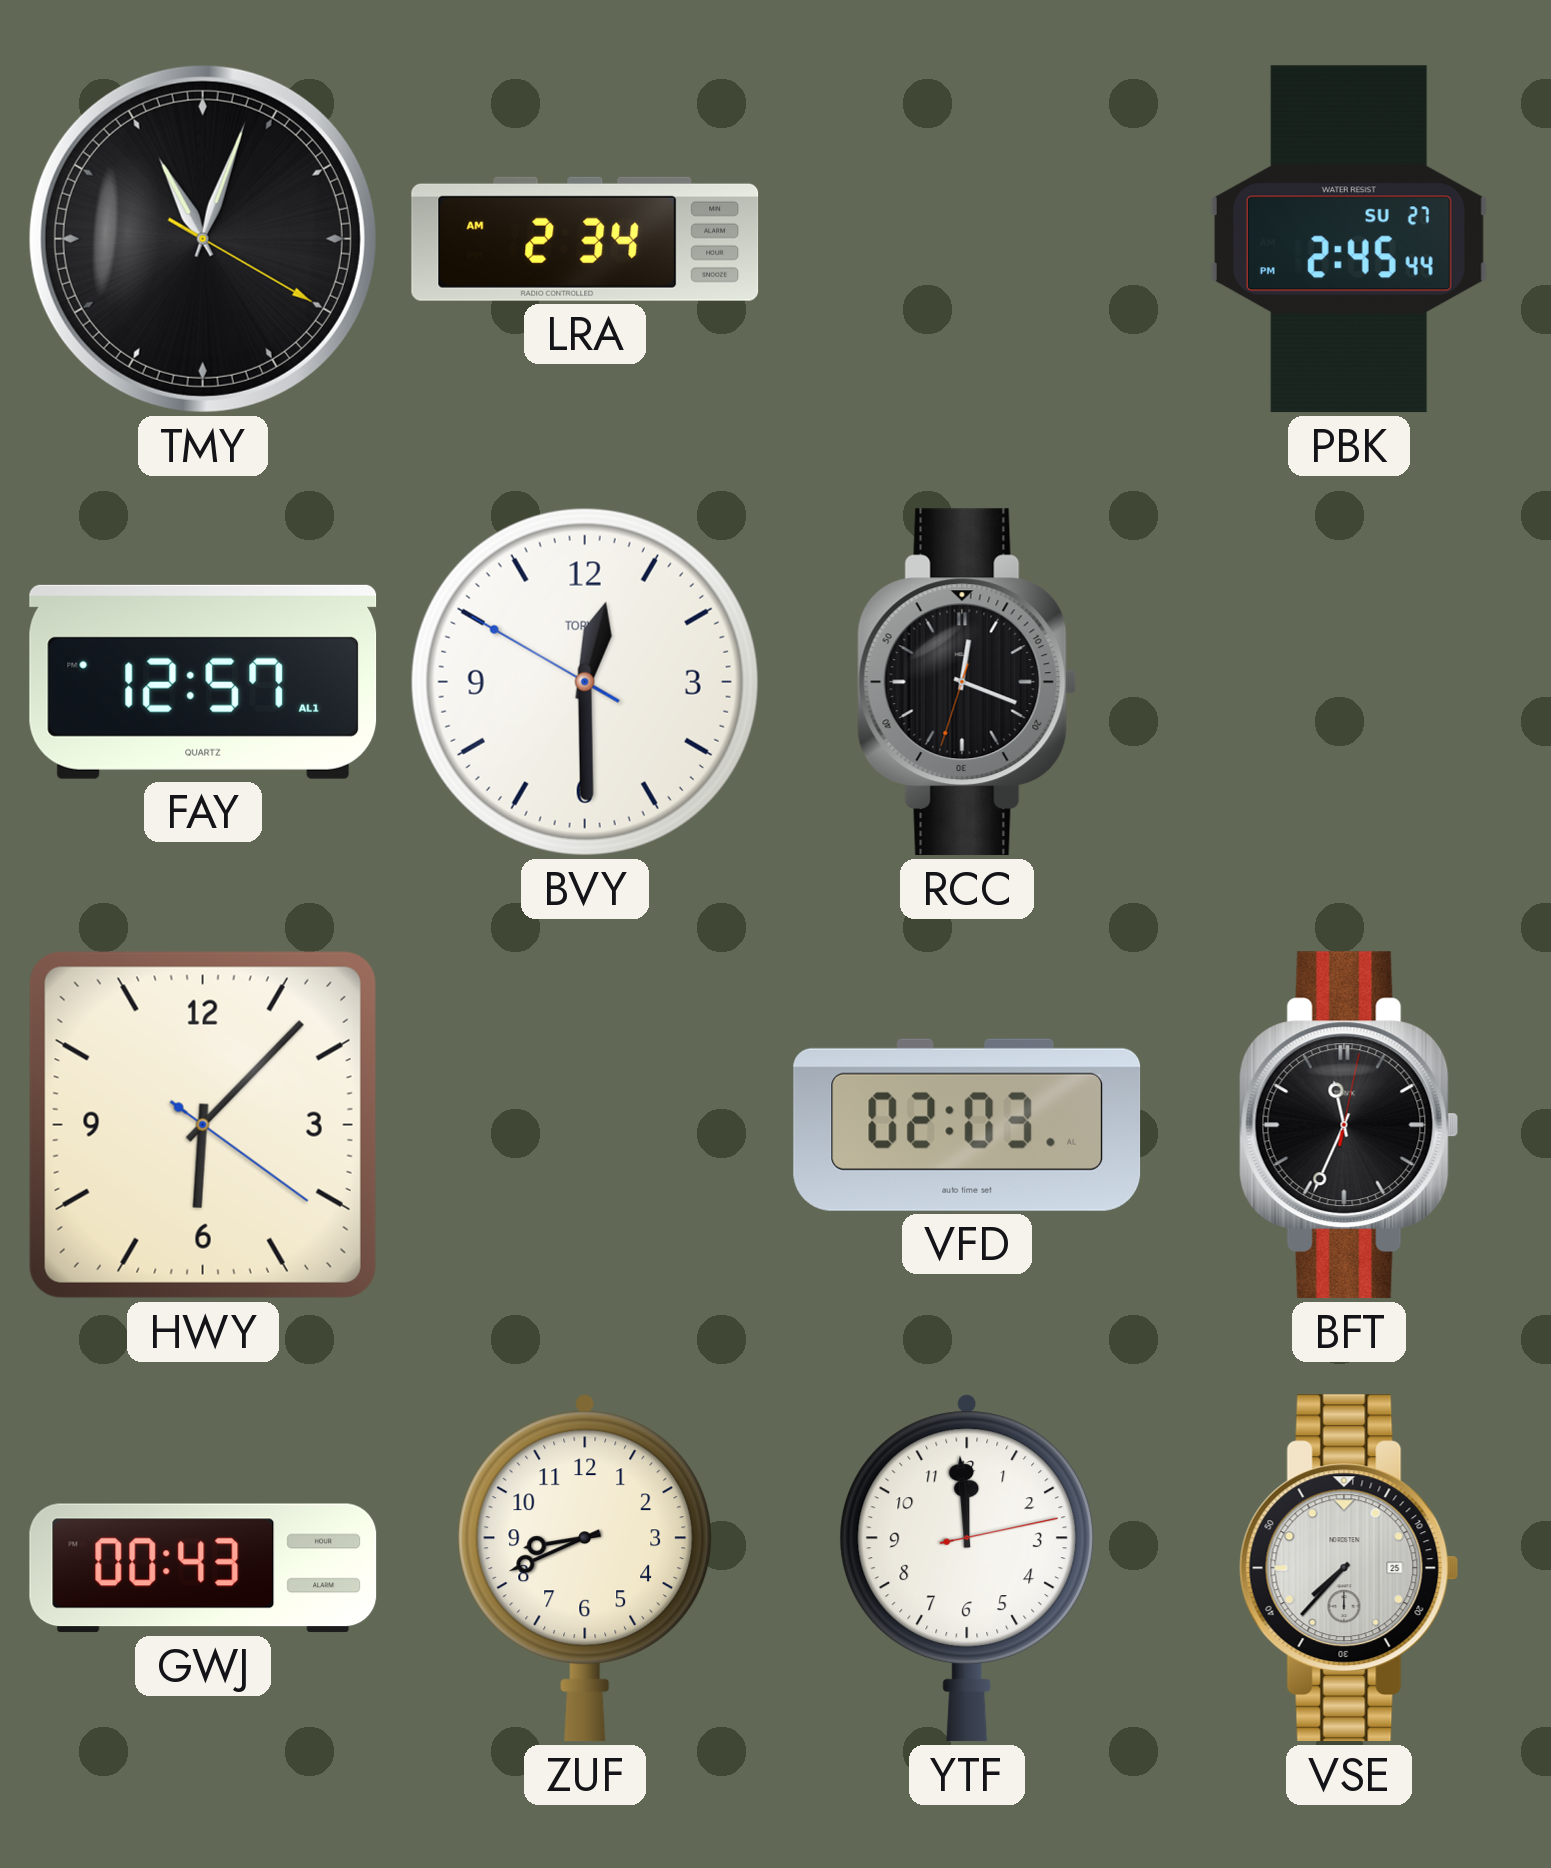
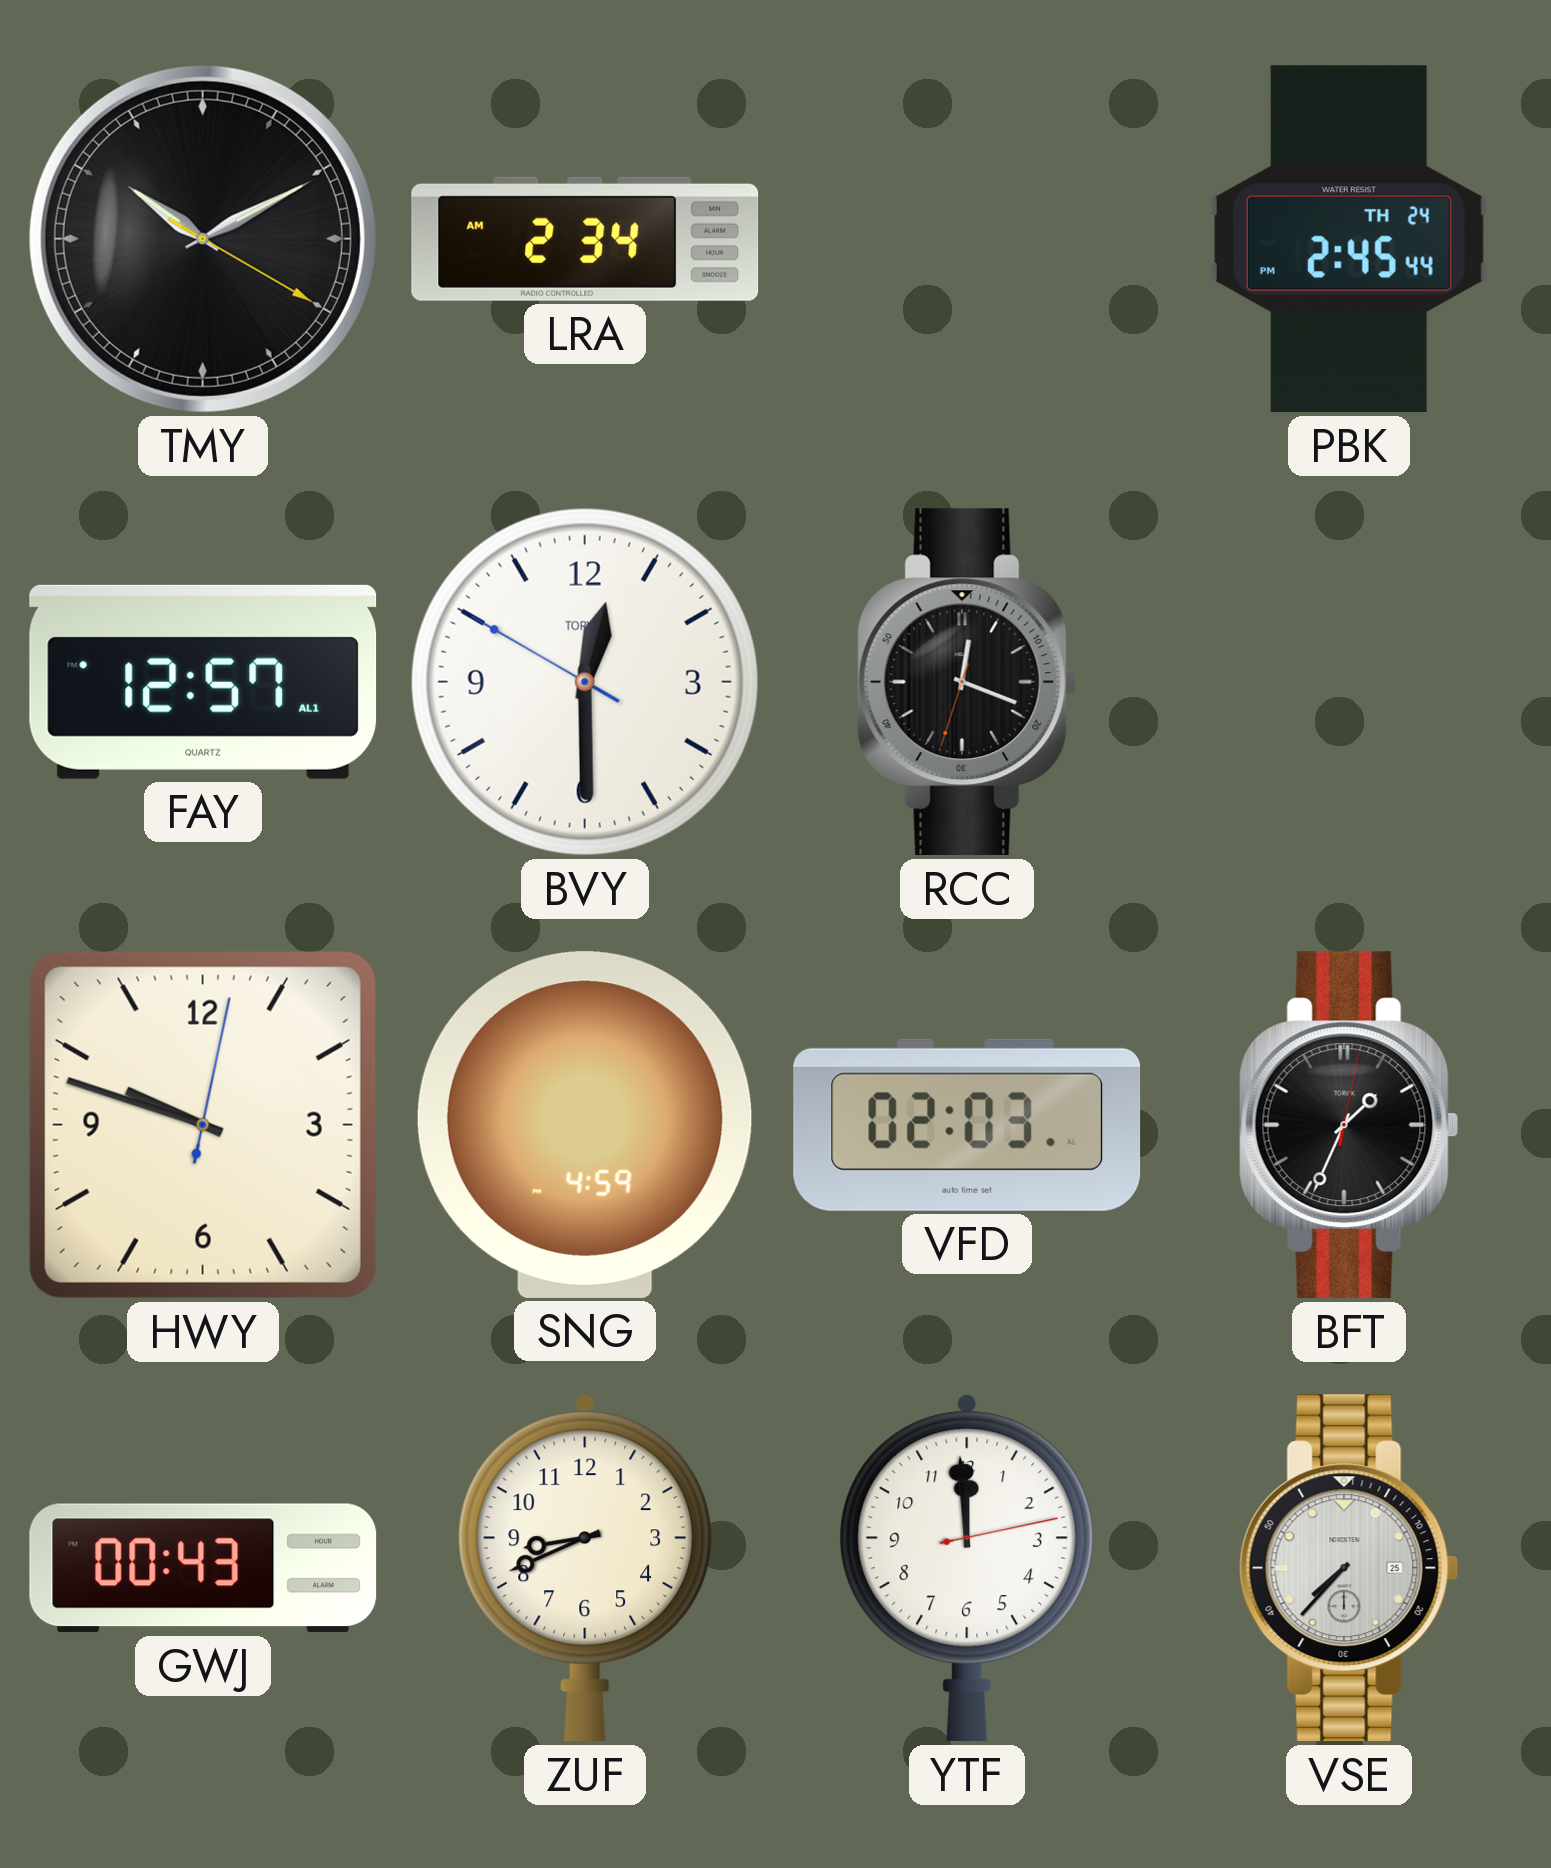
TMY: 11:03 -> 10:10
PBK date: SU 27 -> TH 24
HWY: 6:07 -> 9:48
SNG: none -> 4:59
BFT: 11:34 -> 1:34
